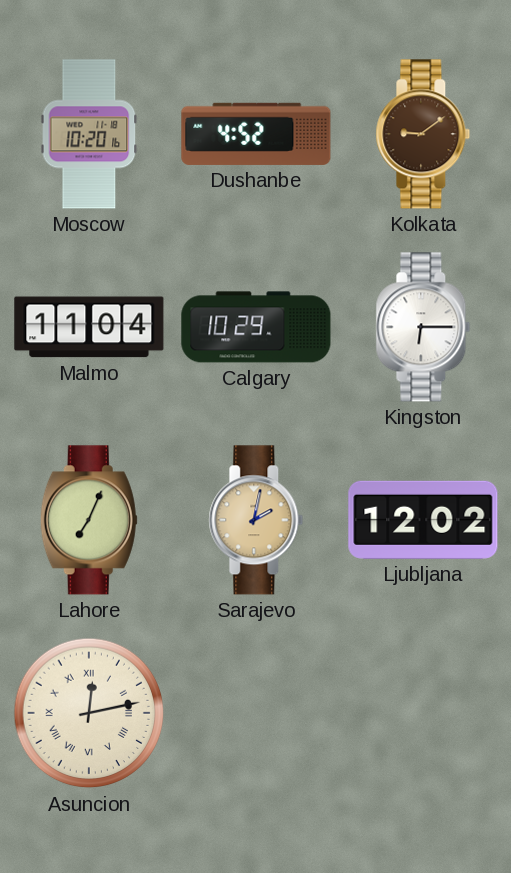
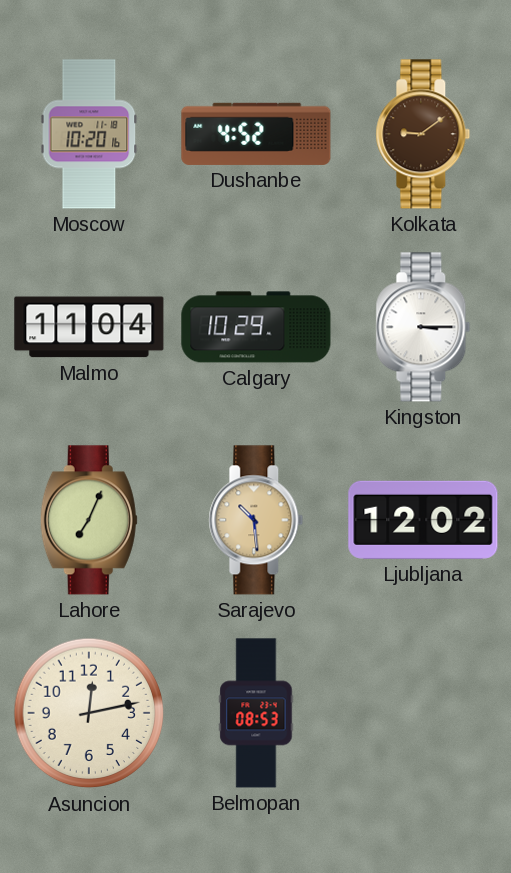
Kingston: 6:15 -> 3:15
Sarajevo: 2:02 -> 10:29
Asuncion numerals: Roman -> Arabic
Belmopan: none -> 08:53
